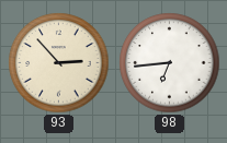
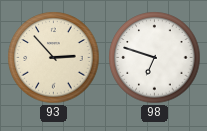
98: 6:44 -> 6:48
